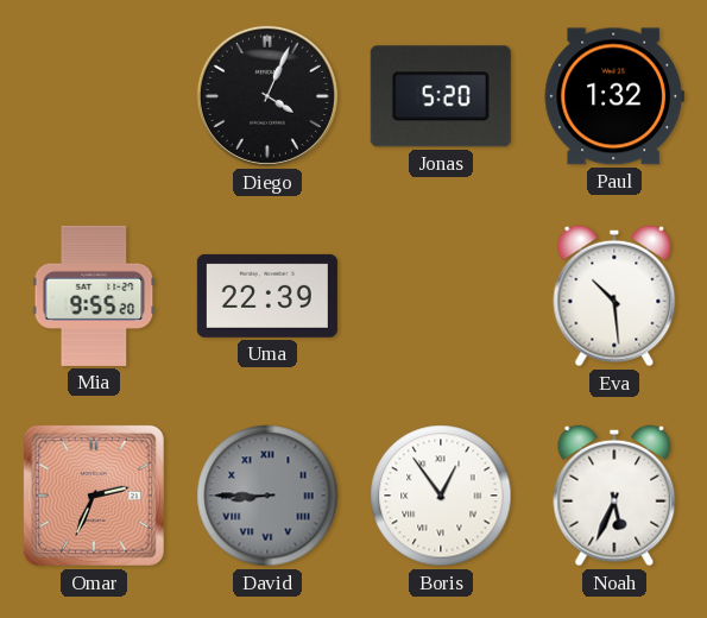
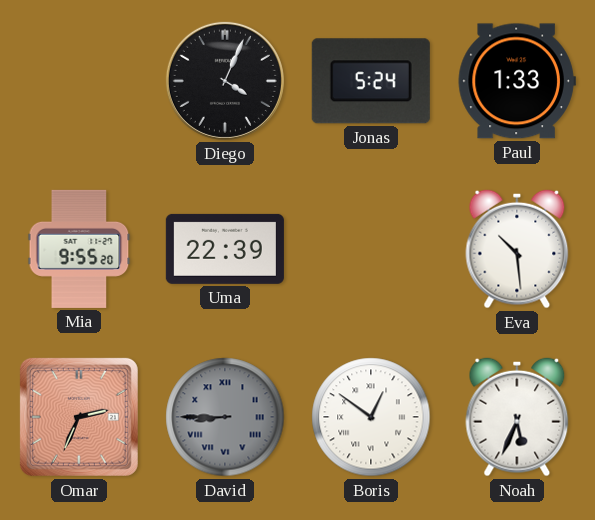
Jonas: 5:20 -> 5:24
Paul: 1:32 -> 1:33
Boris: 12:54 -> 12:51
